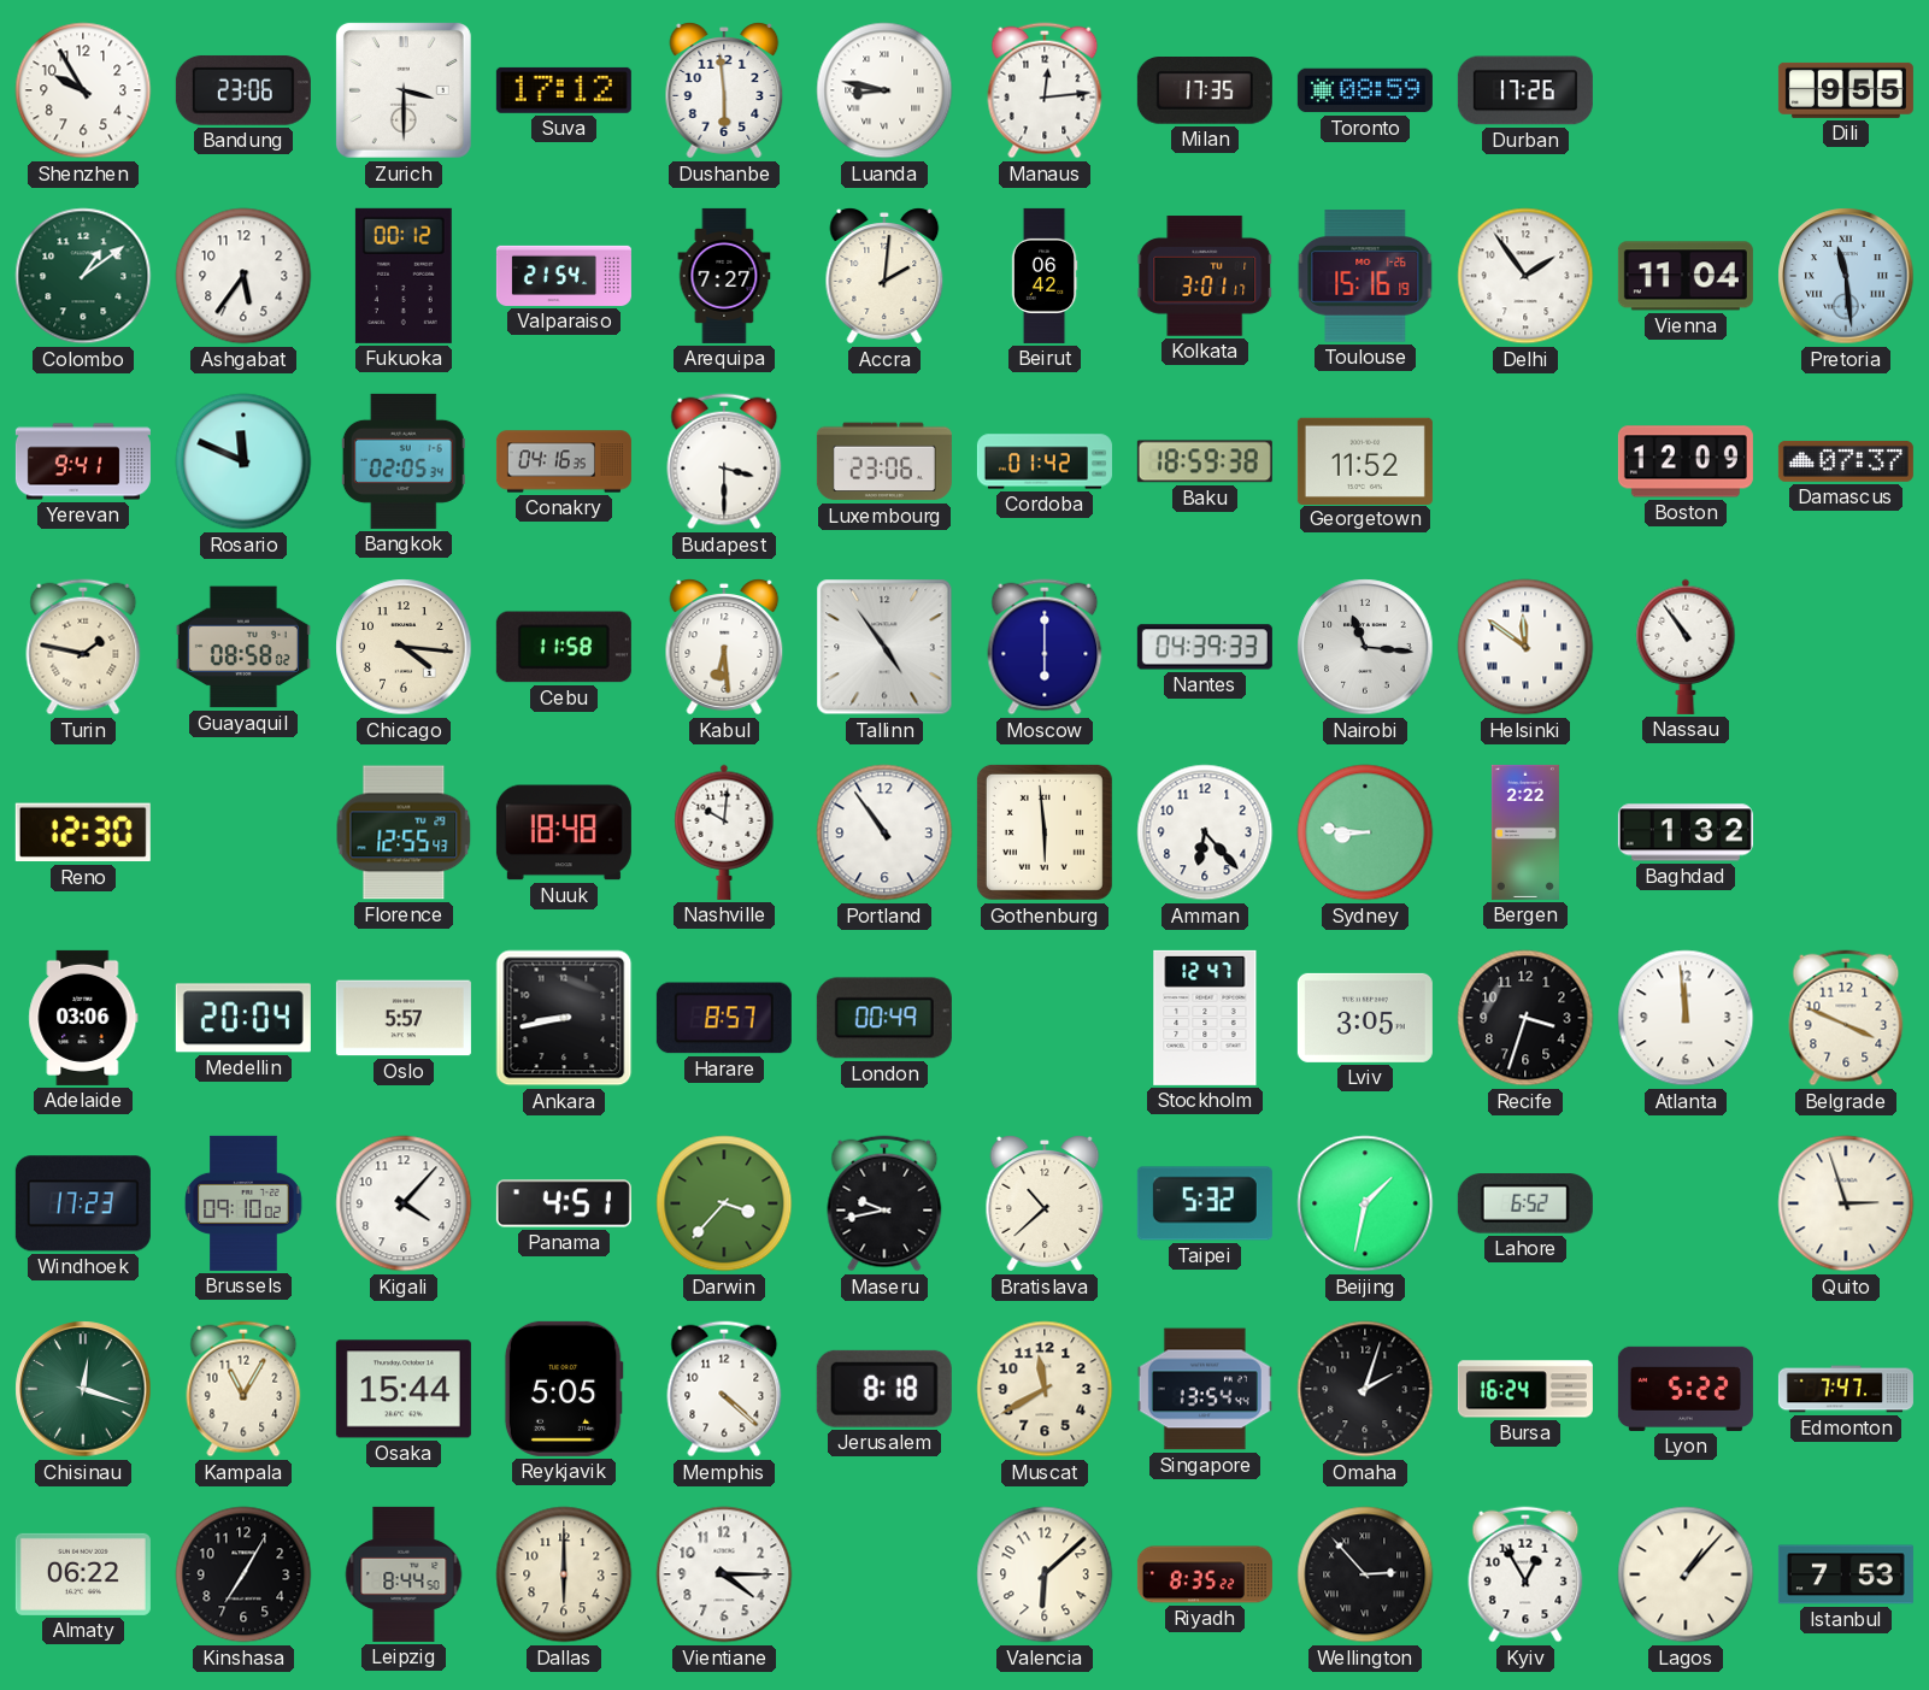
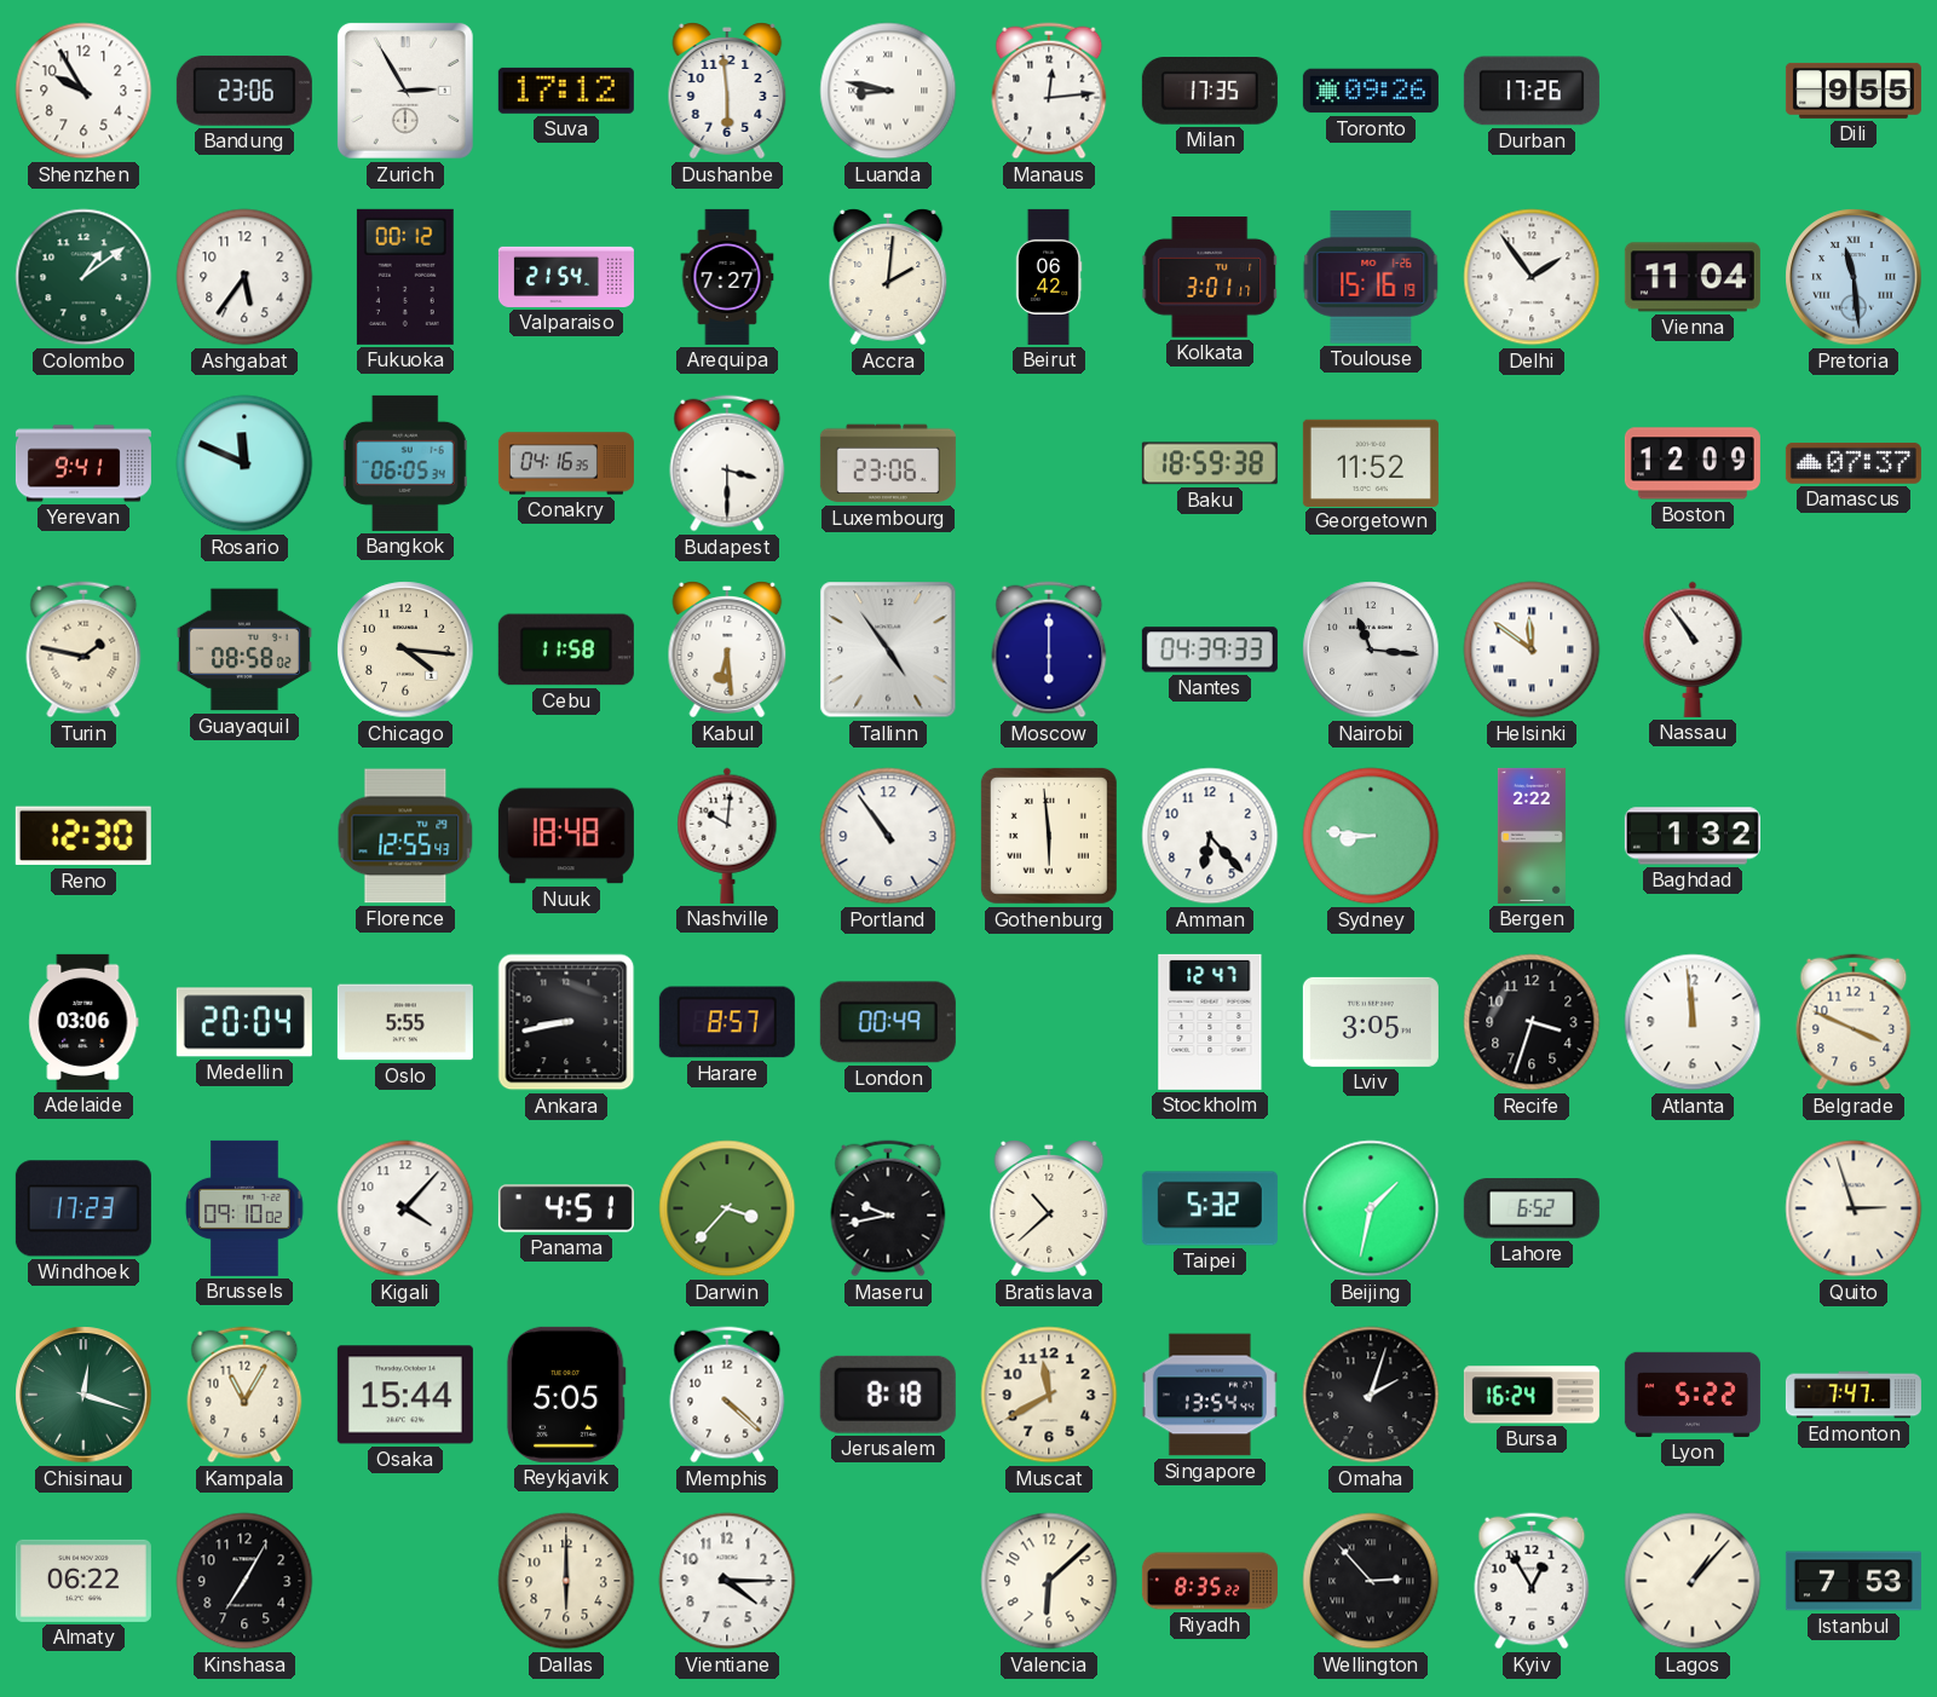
Zurich: 3:30 -> 2:55
Toronto: 08:59 -> 09:26
Bangkok: 02:05 -> 06:05
Cordoba: 01:42 -> none
Oslo: 5:57 -> 5:55
Leipzig: 8:44 -> none
